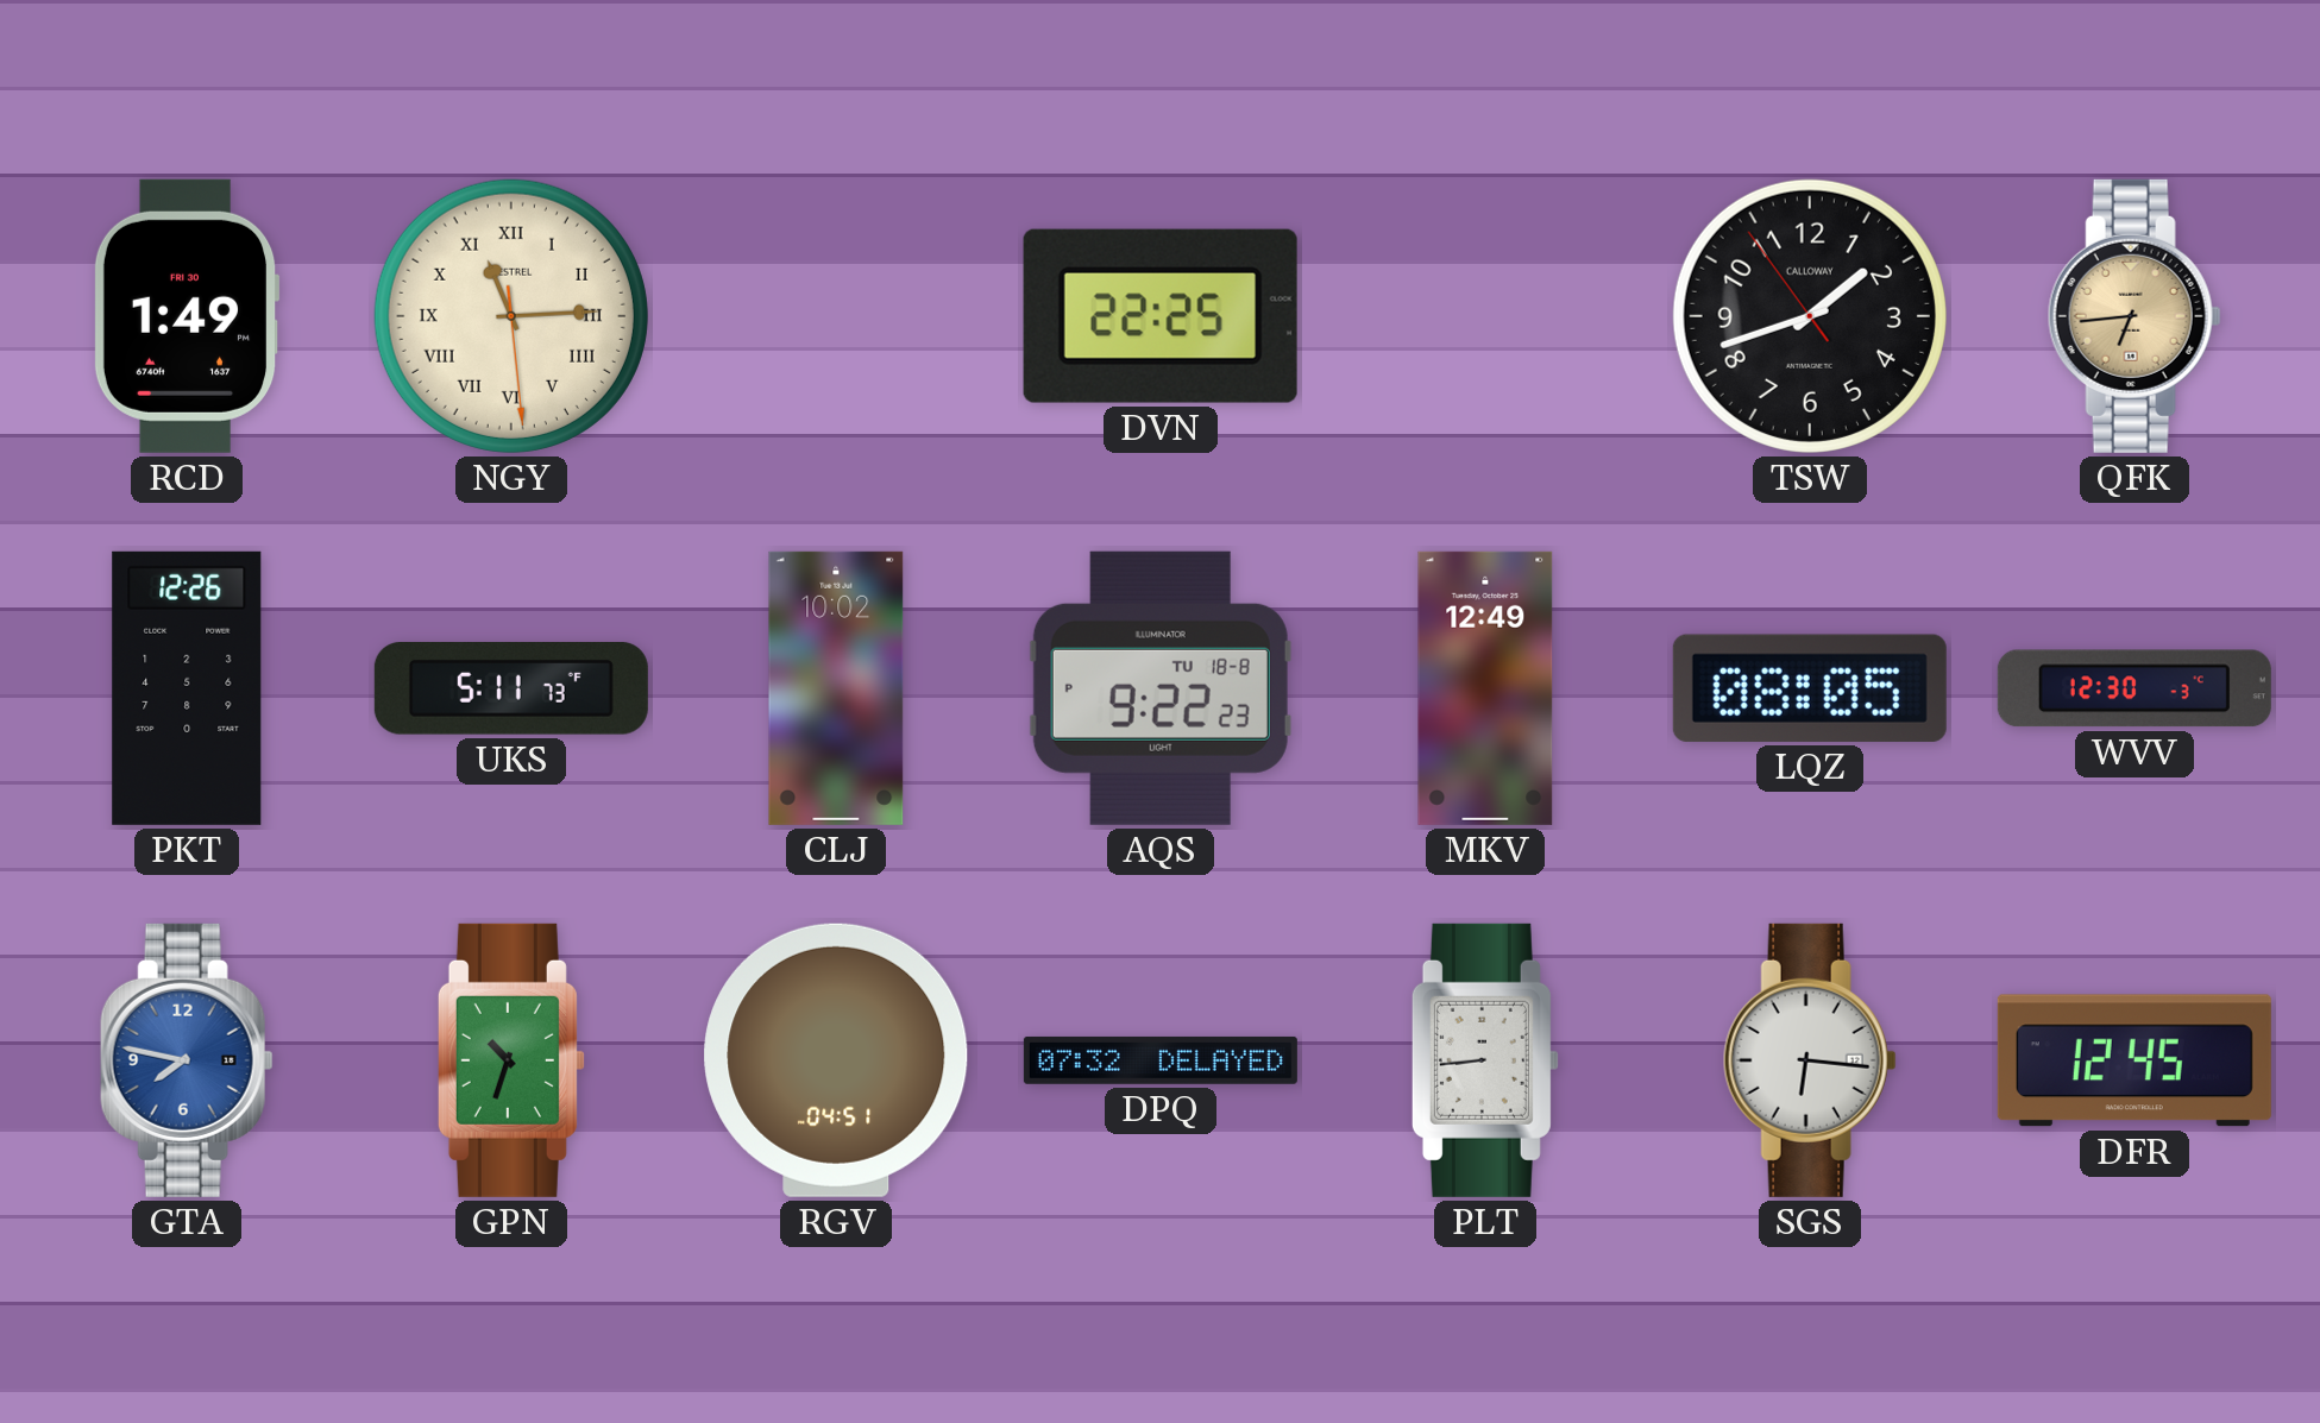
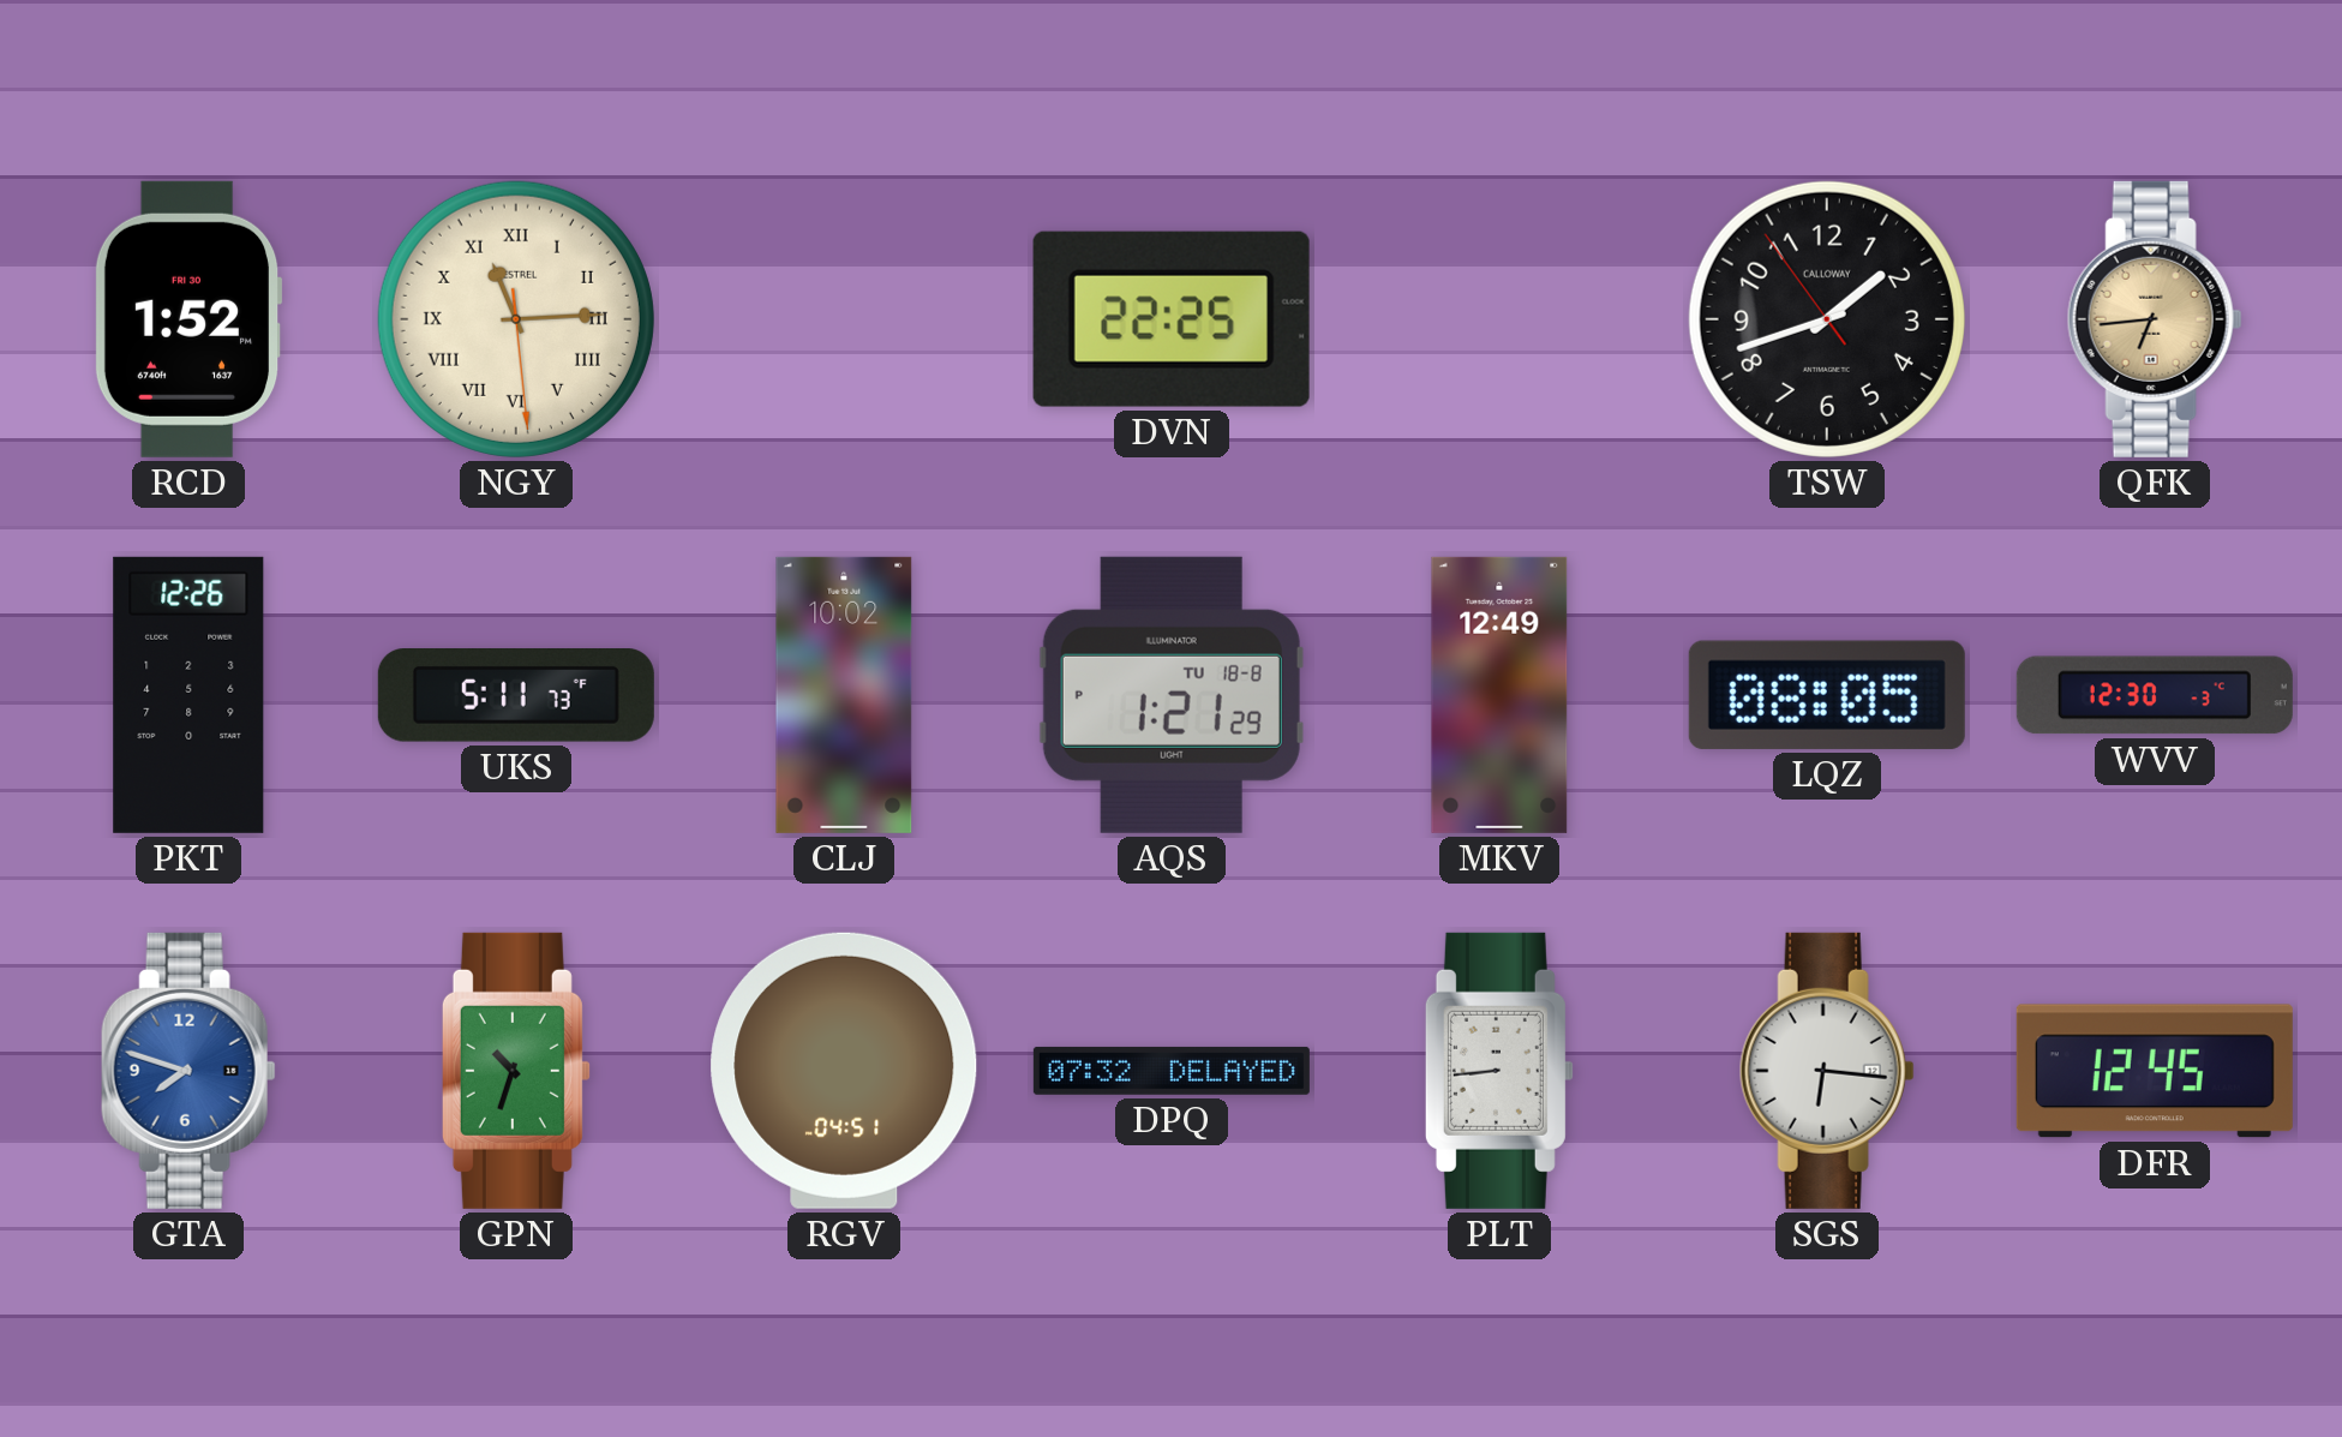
RCD: 1:49 -> 1:52
AQS: 9:22 -> 1:21
GTA: 7:47 -> 7:48
